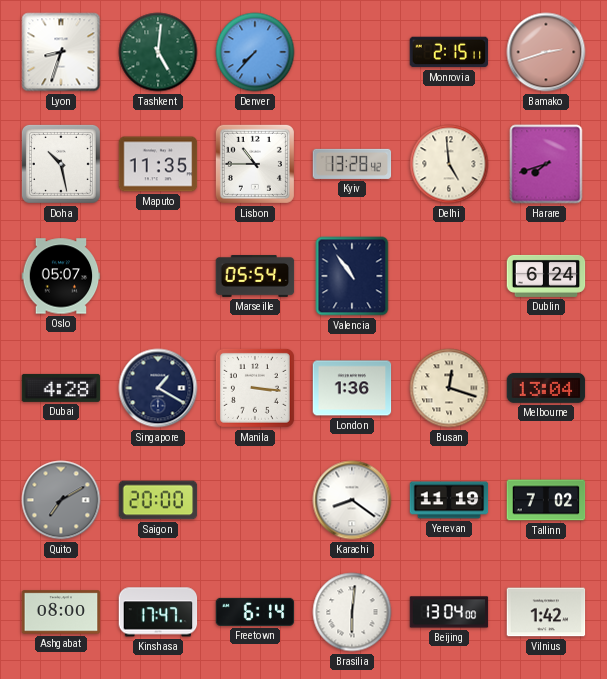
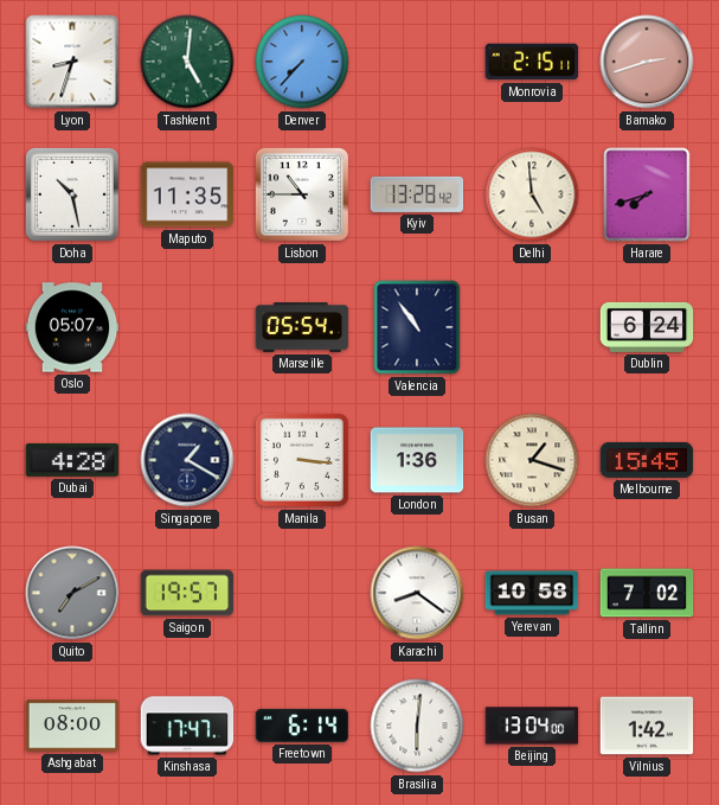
Busan: 12:18 -> 1:18
Melbourne: 13:04 -> 15:45
Saigon: 20:00 -> 19:57
Yerevan: 11:19 -> 10:58
